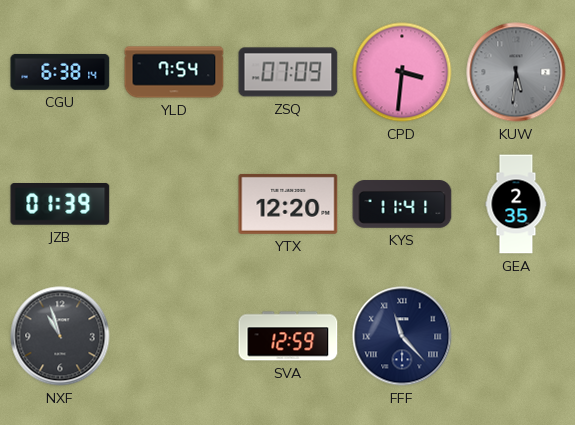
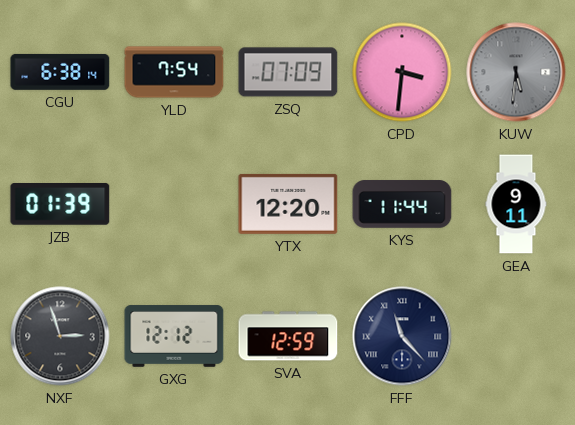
KYS: 11:41 -> 11:44
GEA: 2:35 -> 9:11
NXF: 10:57 -> 2:57
GXG: none -> 12:12
